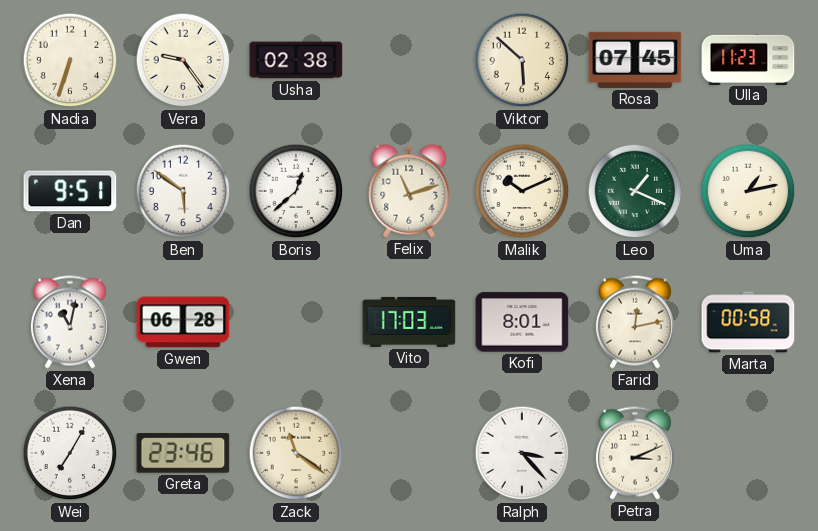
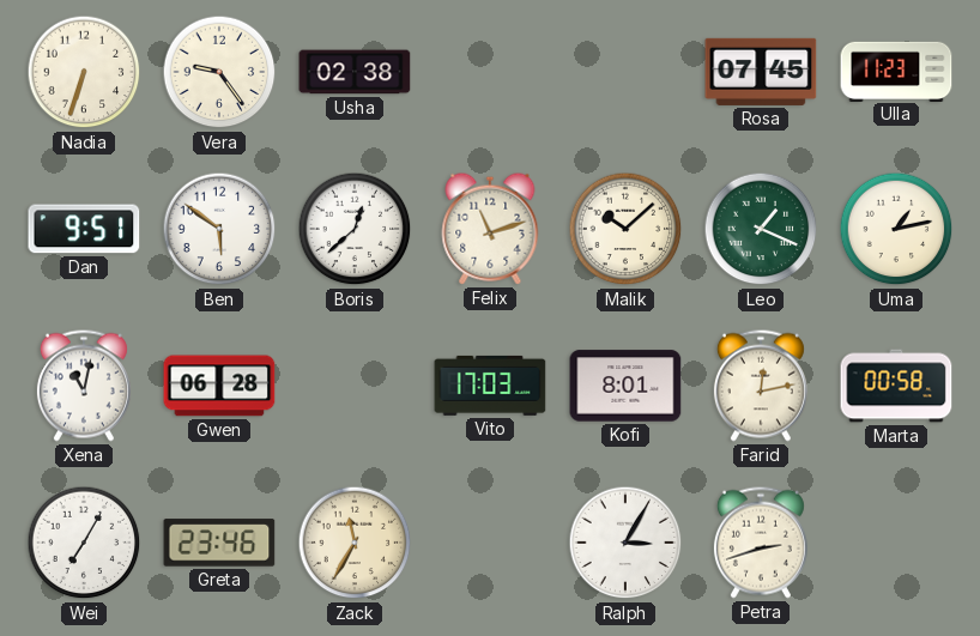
Viktor: 5:52 -> none
Malik: 10:11 -> 10:08
Zack: 11:21 -> 11:35
Ralph: 3:23 -> 3:05
Petra: 3:11 -> 2:42
